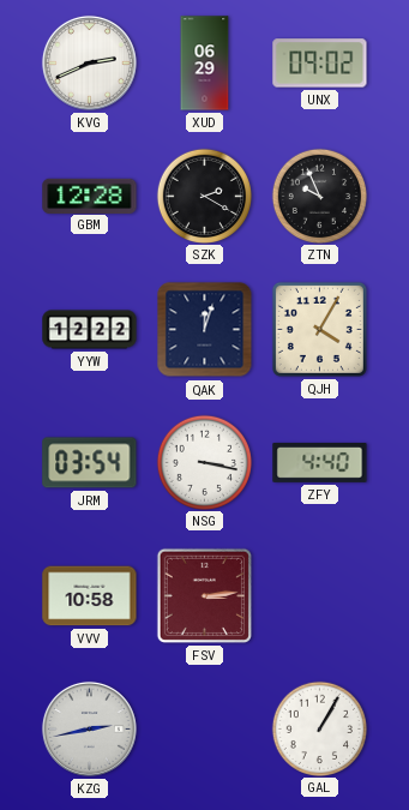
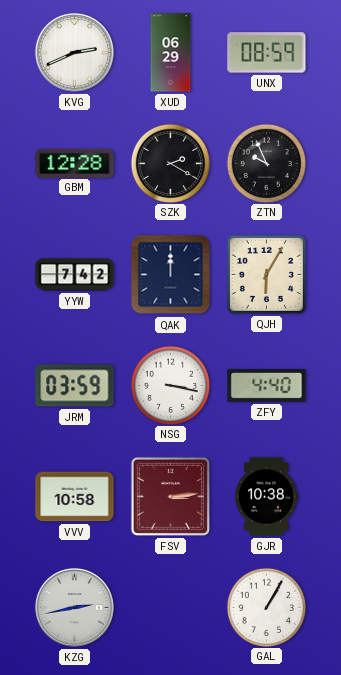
UNX: 09:02 -> 08:59
YYW: 12:22 -> 7:42
QAK: 12:03 -> 12:00
QJH: 4:05 -> 6:05
JRM: 03:54 -> 03:59
GJR: none -> 10:38
